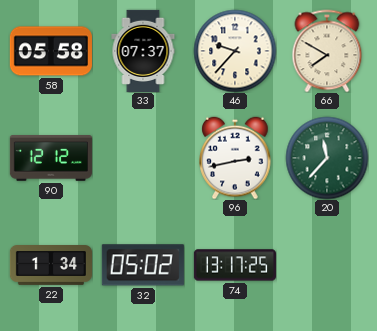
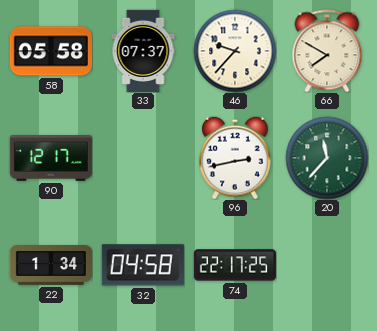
90: 12:12 -> 12:17
32: 05:02 -> 04:58
74: 13:17 -> 22:17
